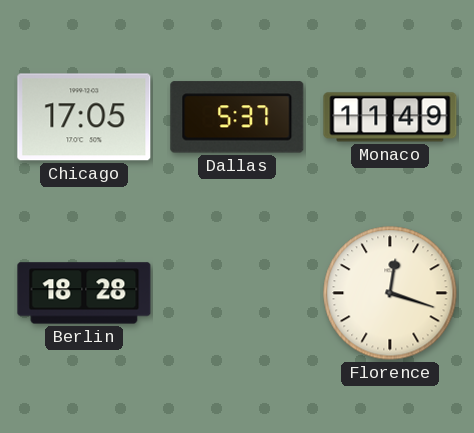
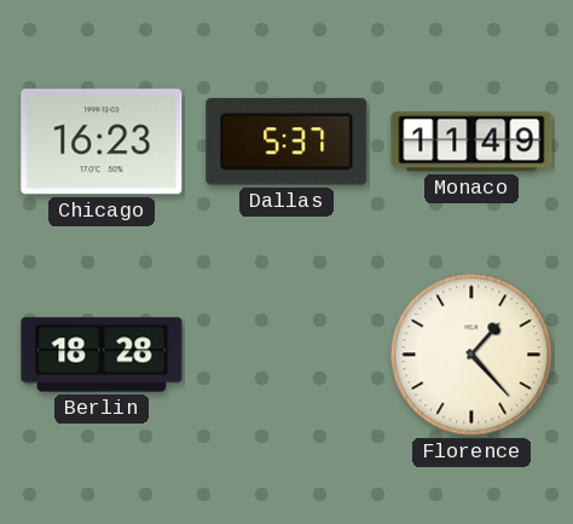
Chicago: 17:05 -> 16:23
Florence: 12:18 -> 1:23
